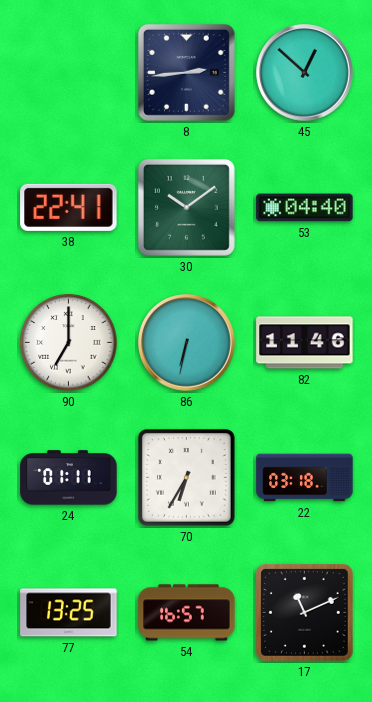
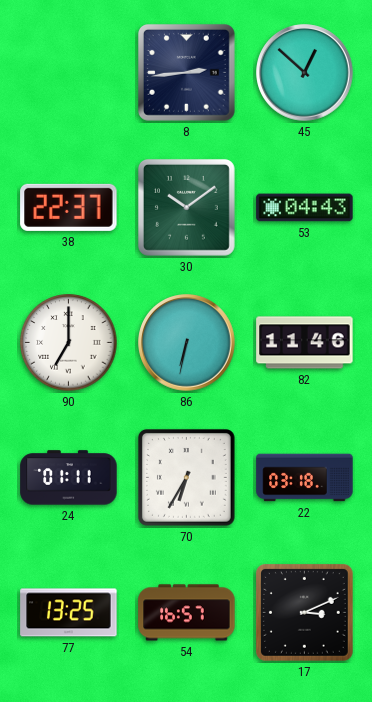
38: 22:41 -> 22:37
53: 04:40 -> 04:43
17: 11:11 -> 3:11
